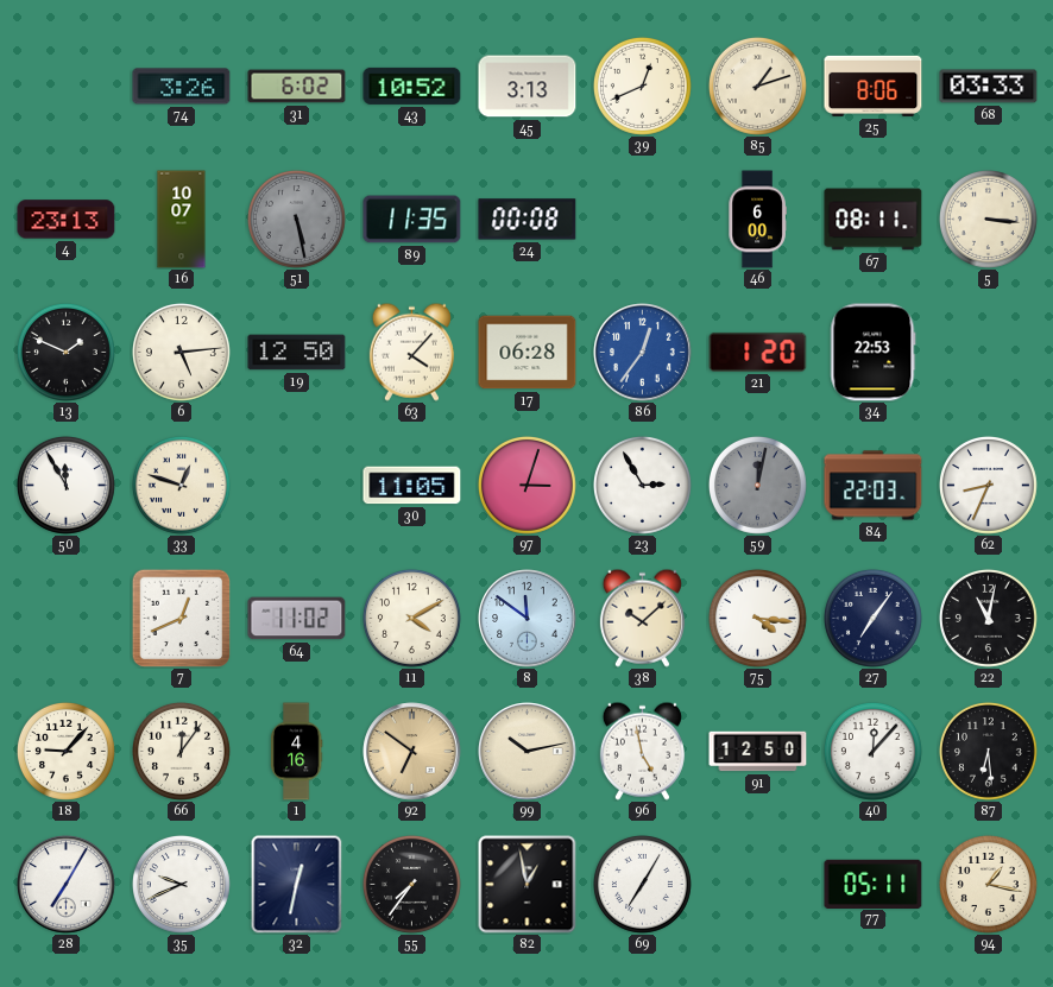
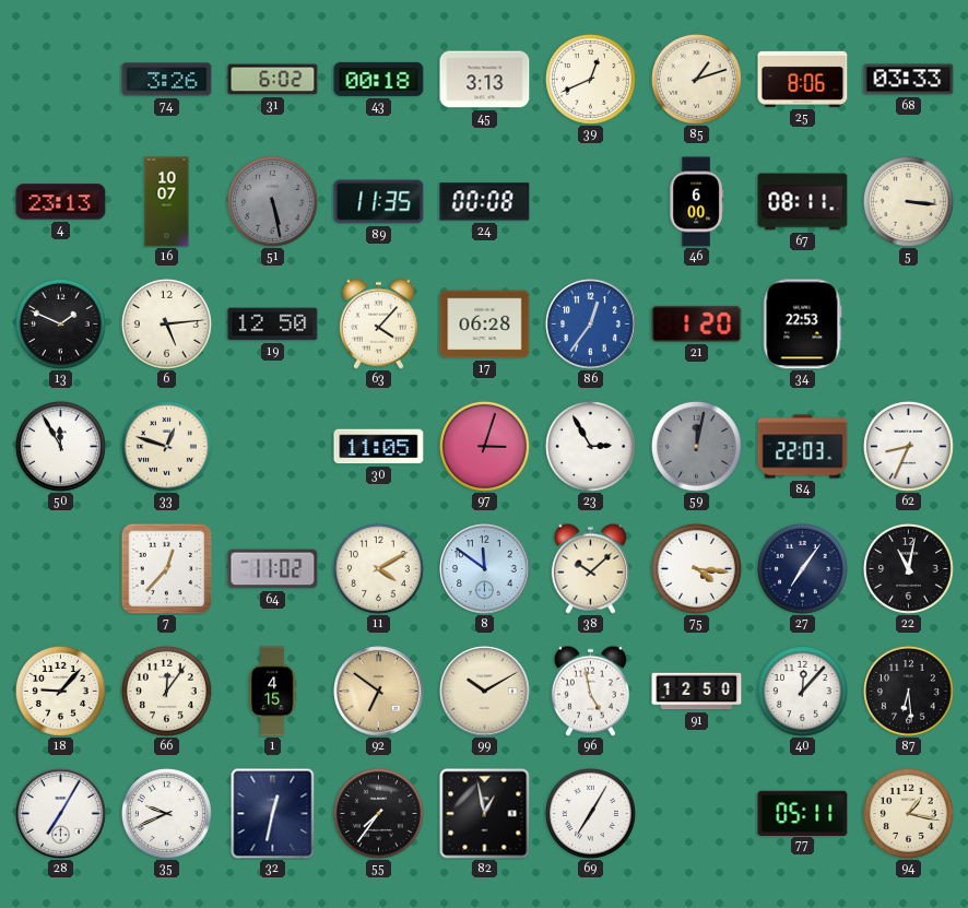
43: 10:52 -> 00:18
7: 12:41 -> 12:37
1: 4:16 -> 4:15
99: 10:13 -> 10:10
